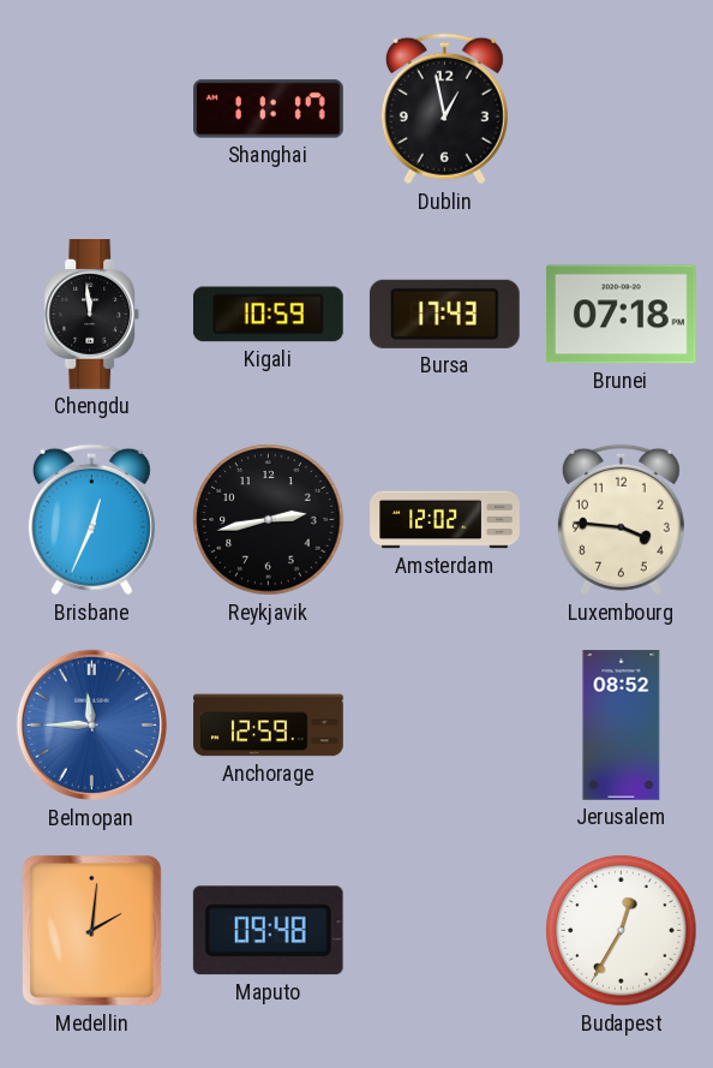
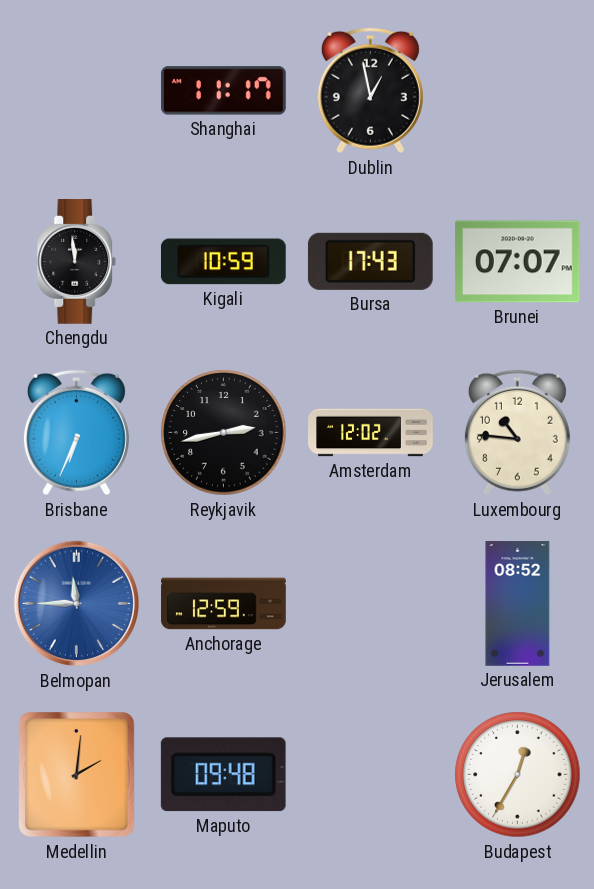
Brunei: 07:18 -> 07:07
Brisbane: 12:34 -> 6:34
Luxembourg: 3:46 -> 10:46
